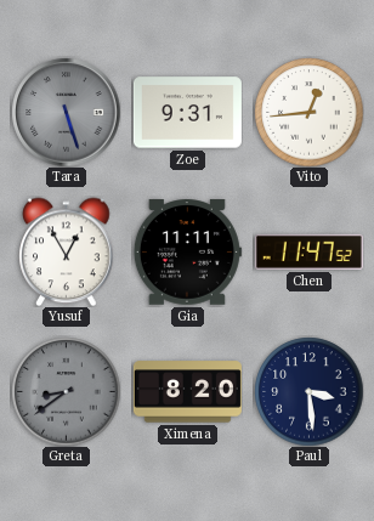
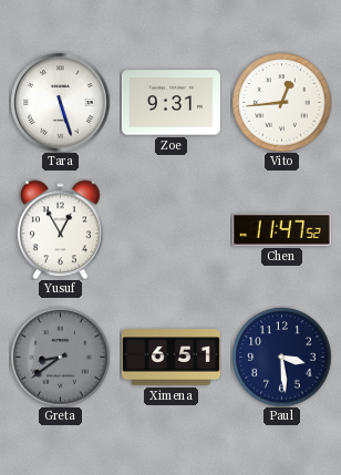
Tara dial: grey -> white
Gia: 11:11 -> none
Ximena: 8:20 -> 6:51
